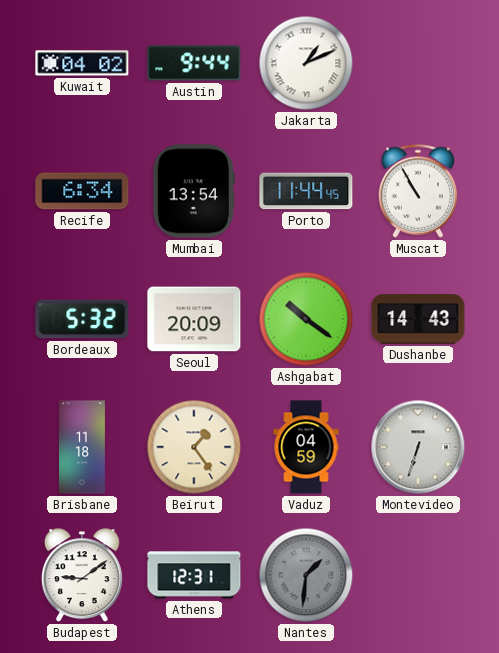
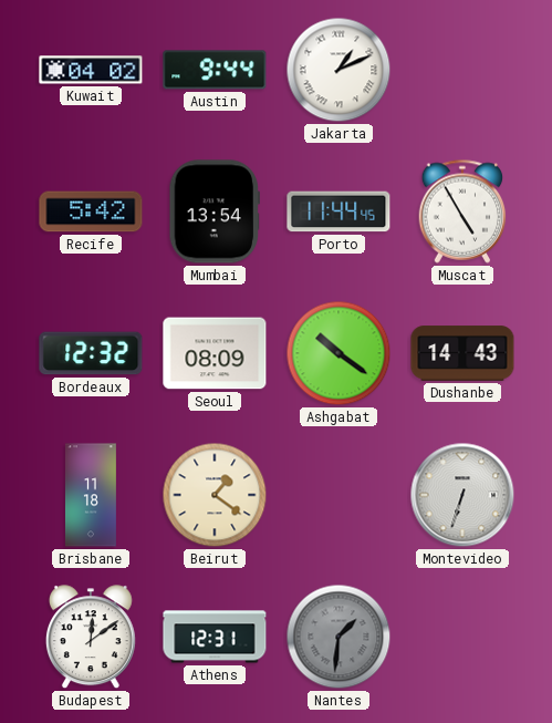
Recife: 6:34 -> 5:42
Muscat: 10:55 -> 4:55
Bordeaux: 5:32 -> 12:32
Seoul: 20:09 -> 08:09
Beirut: 1:24 -> 1:21
Vaduz: 04:59 -> none
Budapest: 9:09 -> 12:09
